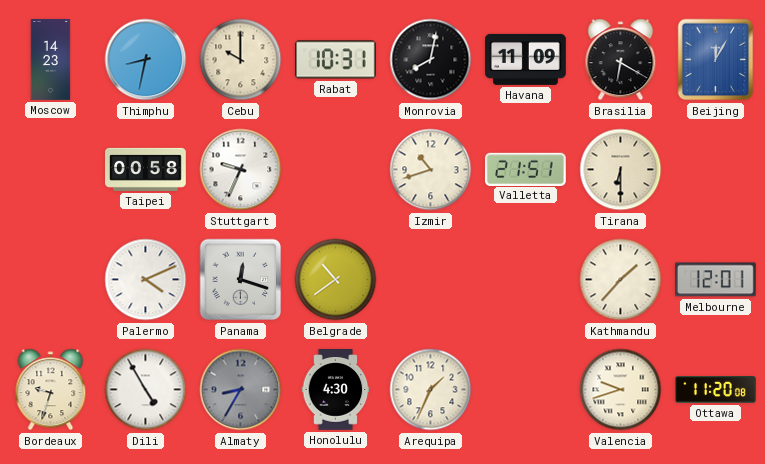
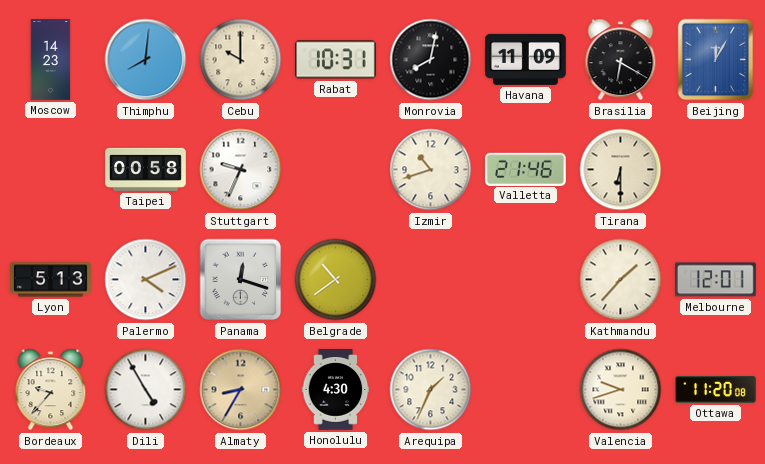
Thimphu: 8:32 -> 8:01
Valletta: 21:51 -> 21:46
Lyon: none -> 5:13
Bordeaux: 9:33 -> 9:37
Almaty dial: grey -> champagne
